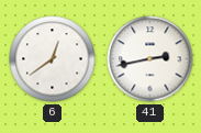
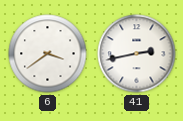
6: 12:39 -> 3:39
